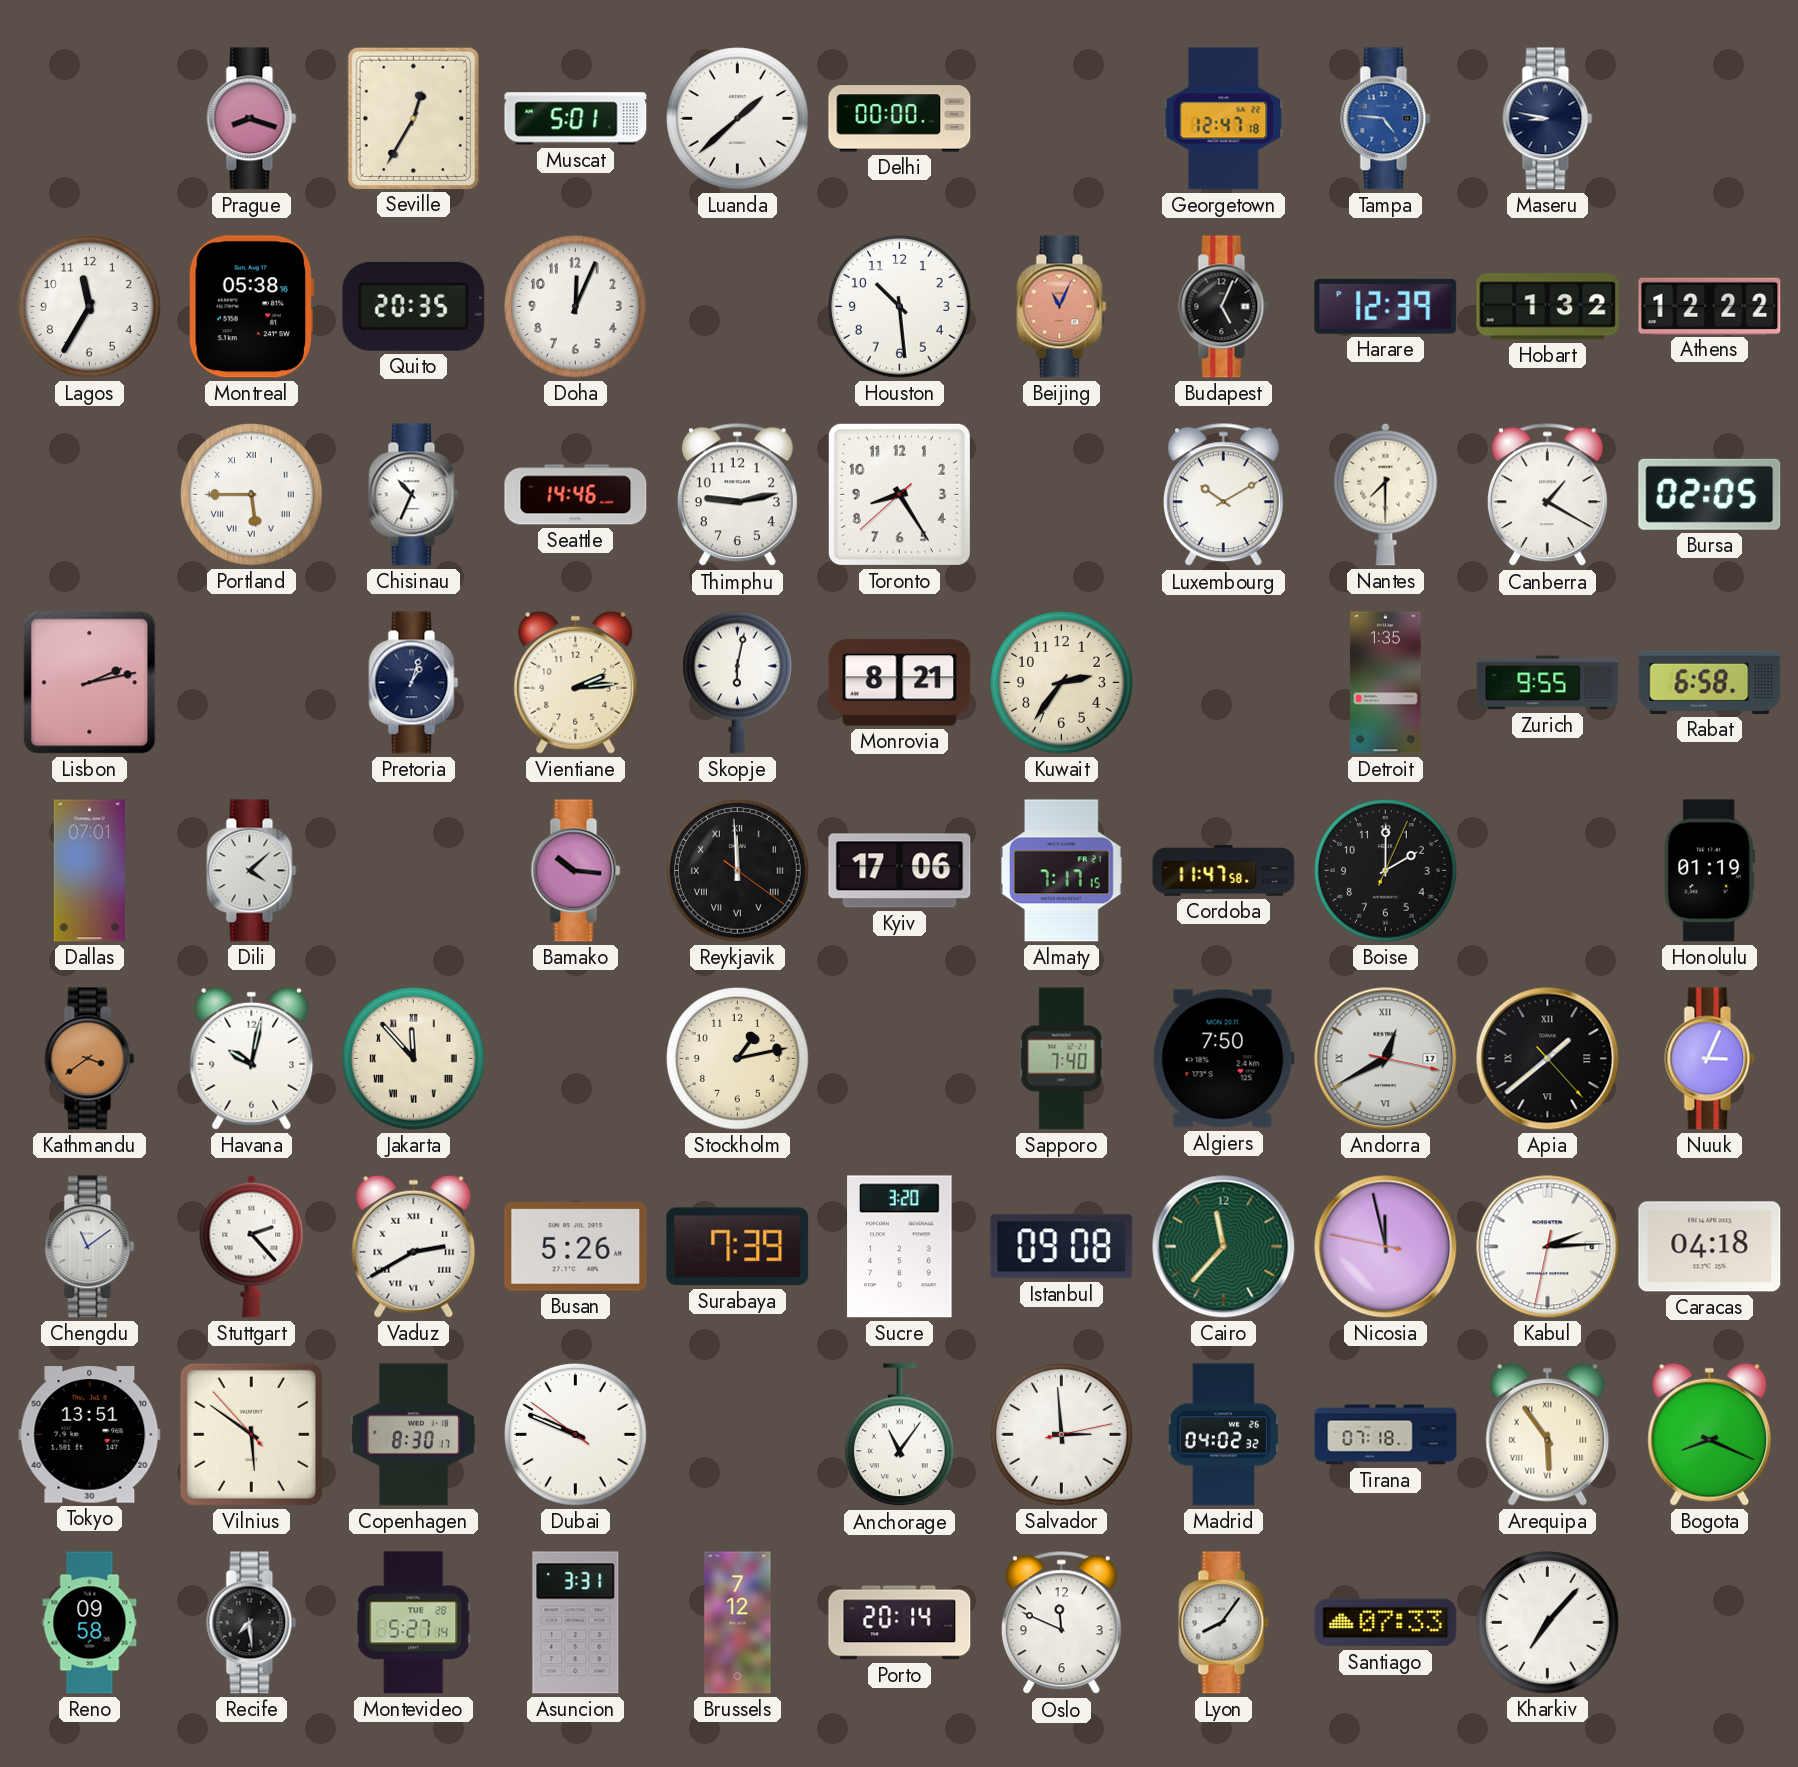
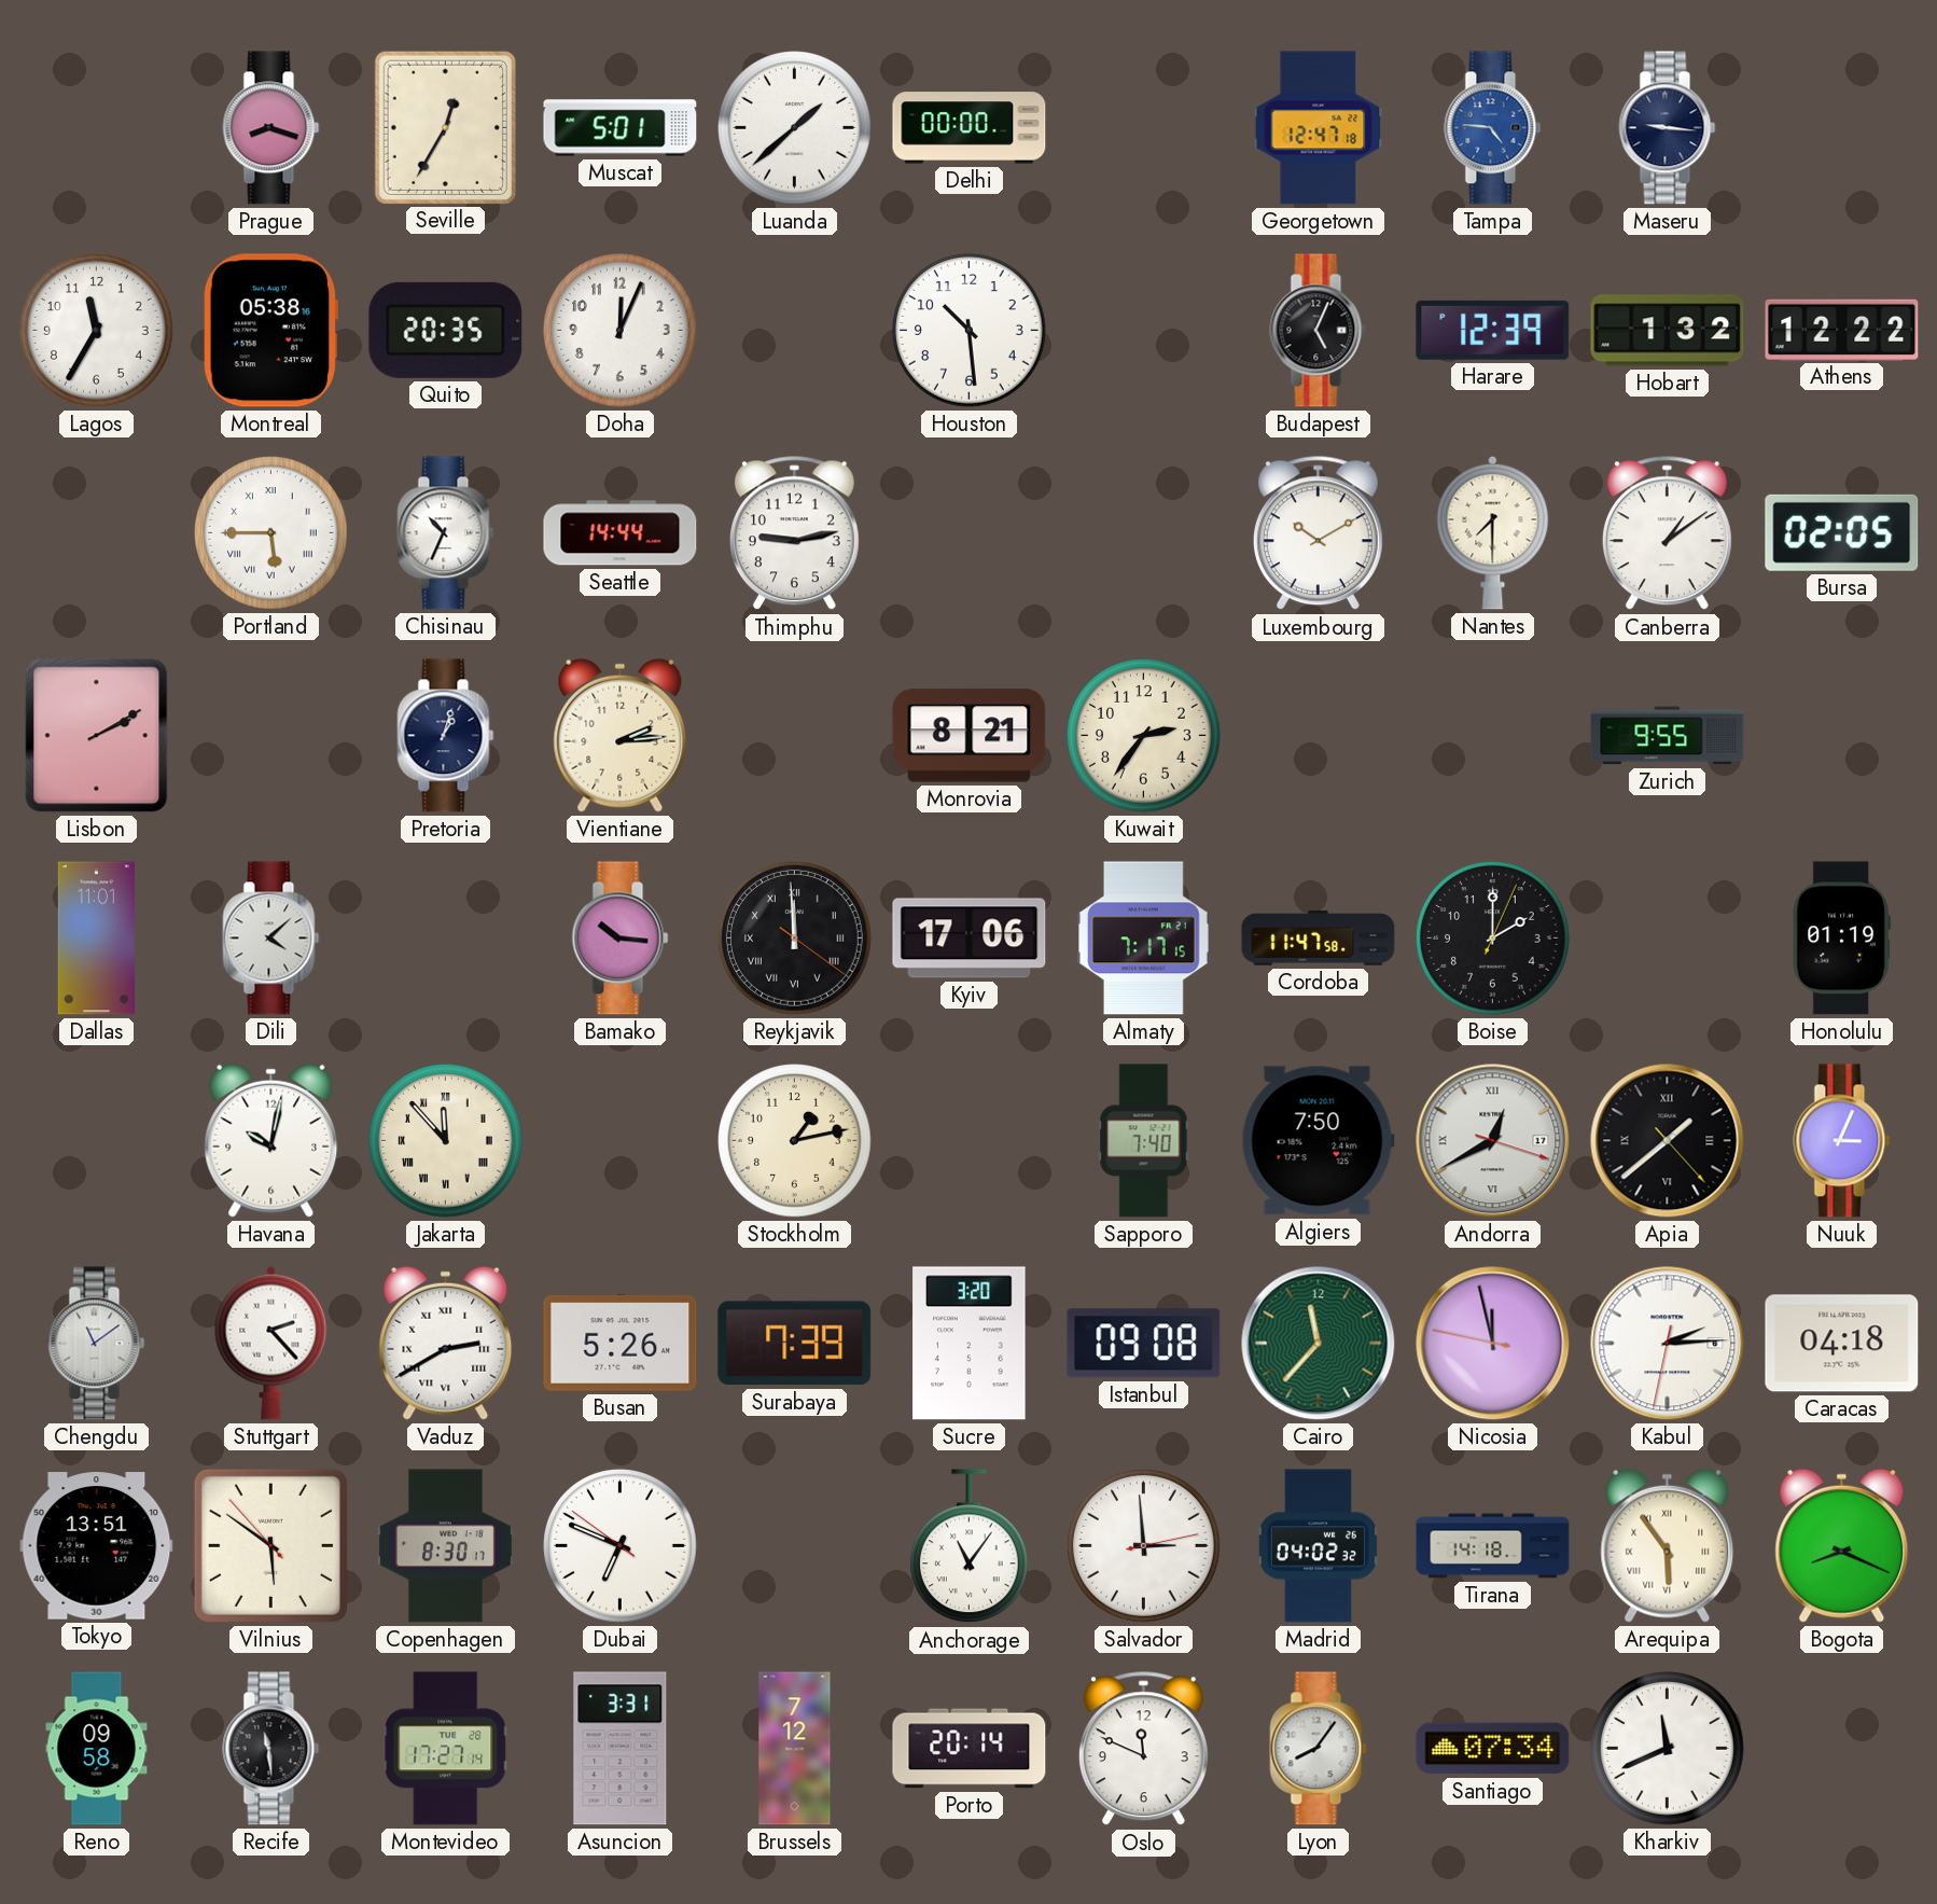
Maseru: 8:47 -> 9:16
Beijing: 11:04 -> none
Seattle: 14:46 -> 14:44
Toronto: 8:24 -> none
Canberra: 1:20 -> 1:09
Lisbon: 2:13 -> 2:10
Skopje: 6:02 -> none
Detroit: 1:35 -> none
Rabat: 6:58 -> none
Dallas: 07:01 -> 11:01
Kathmandu: 3:39 -> none
Andorra: 12:40:17 -> 12:40:18
Dubai: 9:48 -> 6:48
Tirana: 07:18 -> 14:18
Recife: 7:29 -> 11:29
Montevideo: 5:27 -> 17:27
Santiago: 07:33 -> 07:34
Kharkiv: 7:07 -> 11:41
